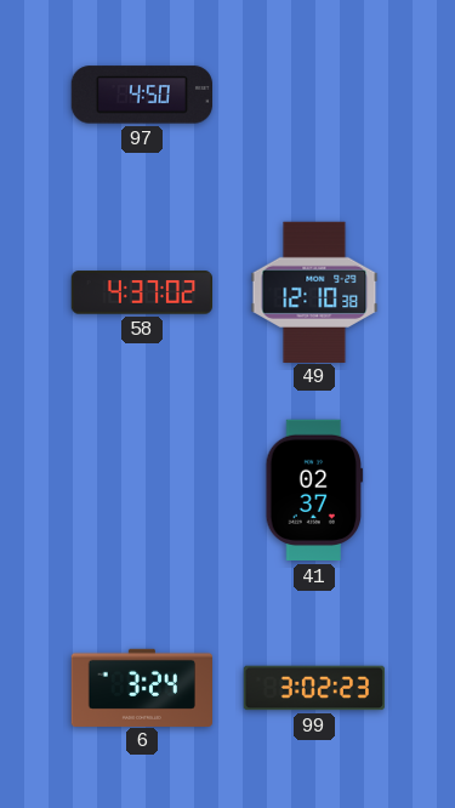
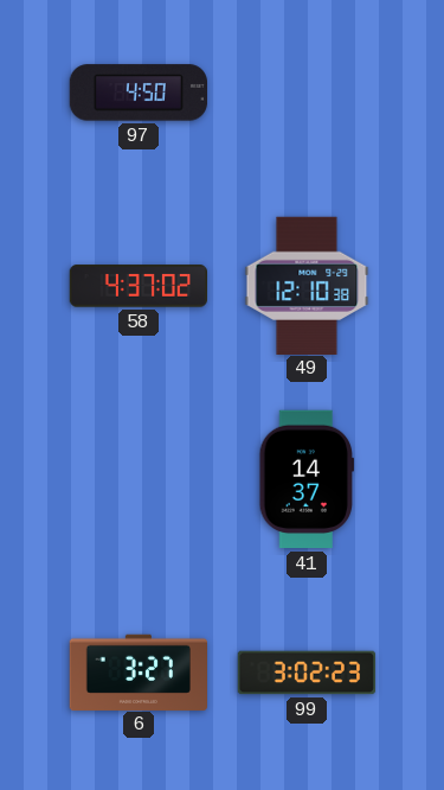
41: 02:37 -> 14:37
6: 3:24 -> 3:27
